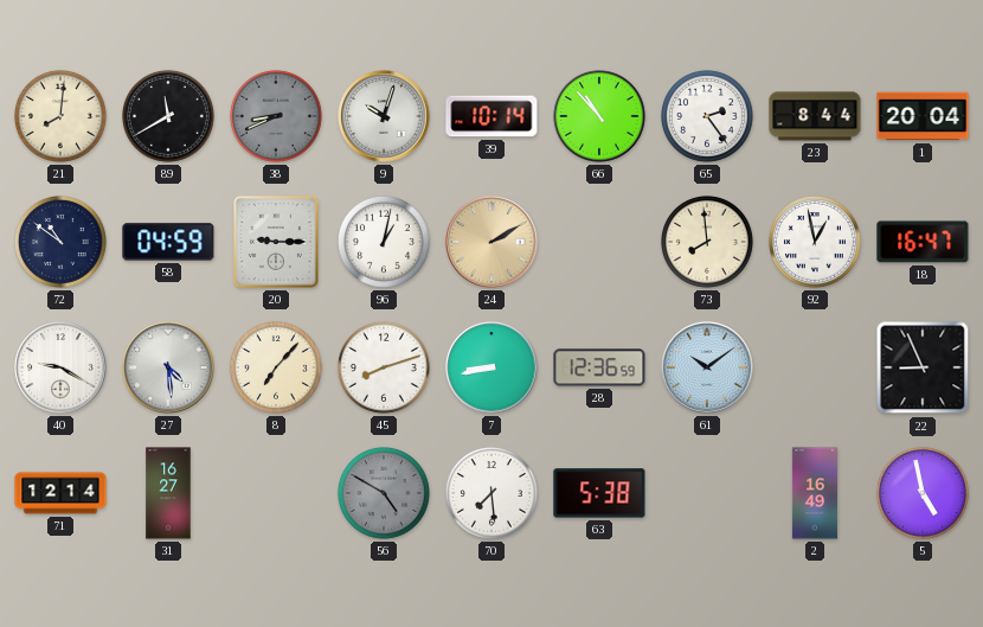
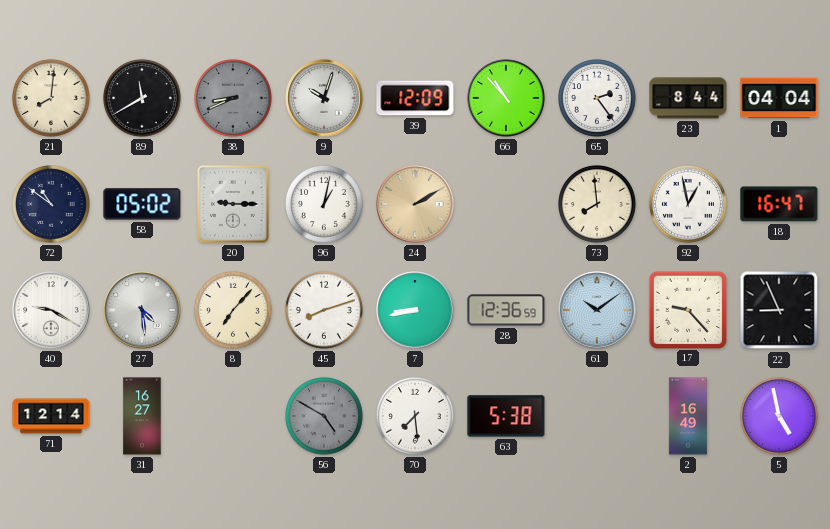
39: 10:14 -> 12:09
1: 20:04 -> 04:04
58: 04:59 -> 05:02
17: none -> 9:23
